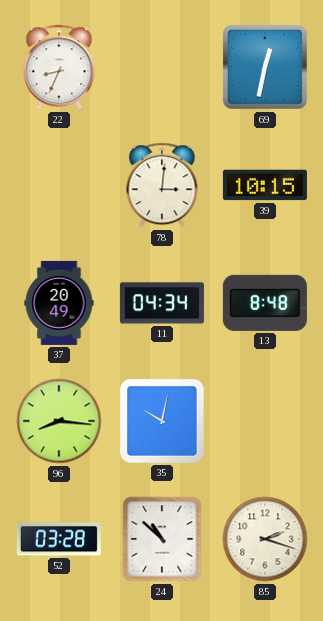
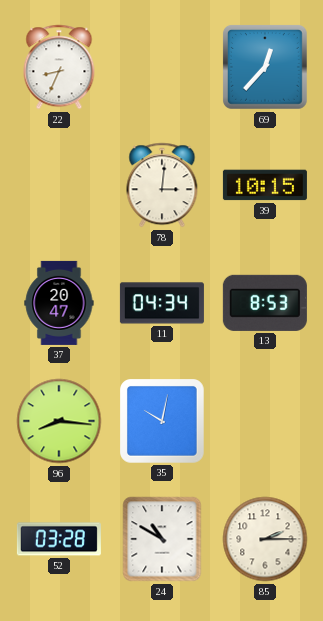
69: 12:32 -> 12:37
37: 20:49 -> 20:47
13: 8:48 -> 8:53
24: 10:52 -> 10:50
85: 2:18 -> 2:15
